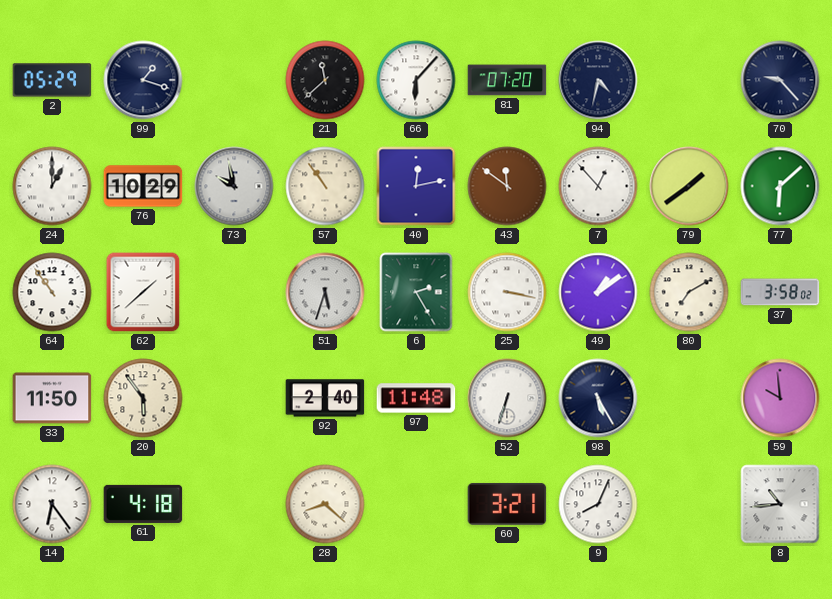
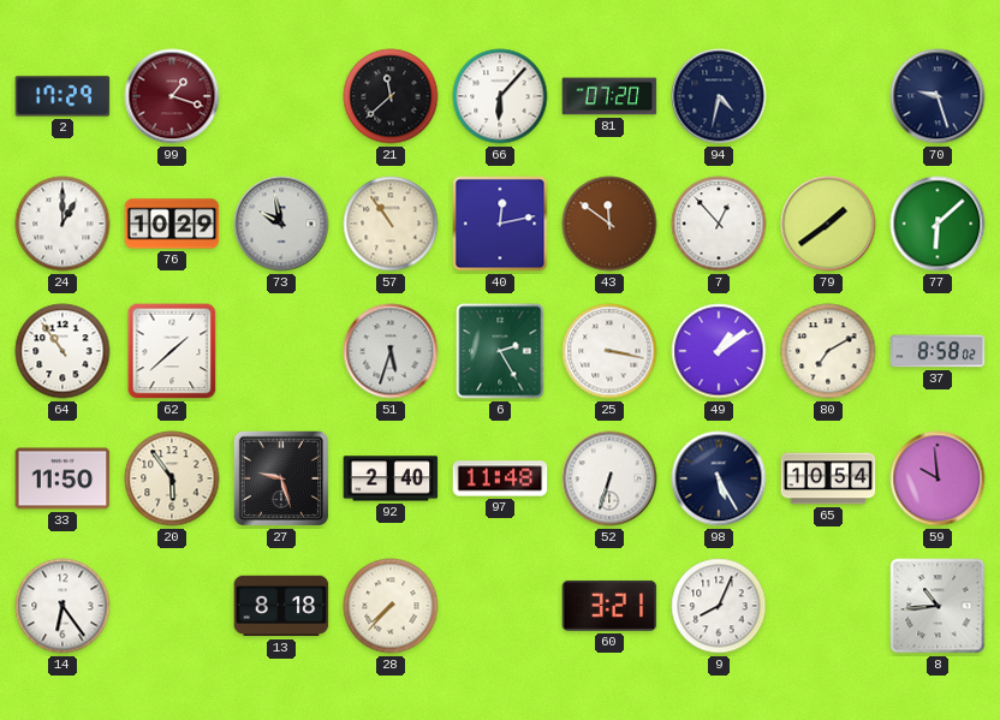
2: 05:29 -> 17:29
99 dial: navy -> burgundy
70: 9:23 -> 9:27
37: 3:58 -> 8:58
27: none -> 9:27
65: none -> 10:54
61: 4:18 -> none
13: none -> 8:18
28: 8:22 -> 7:37
